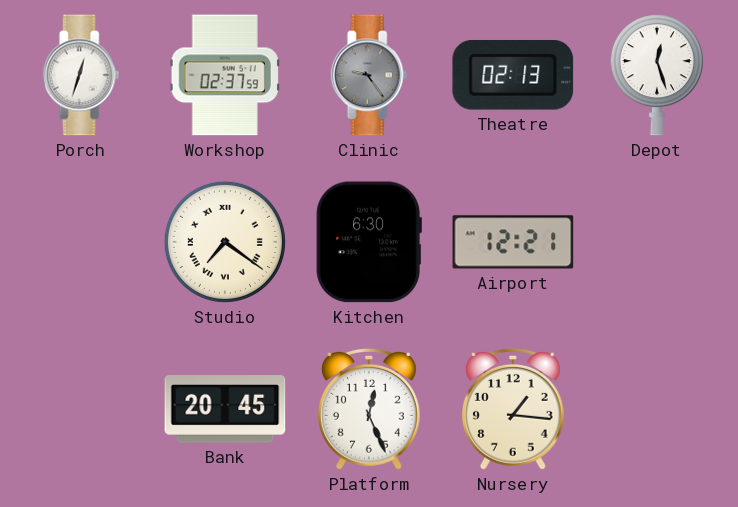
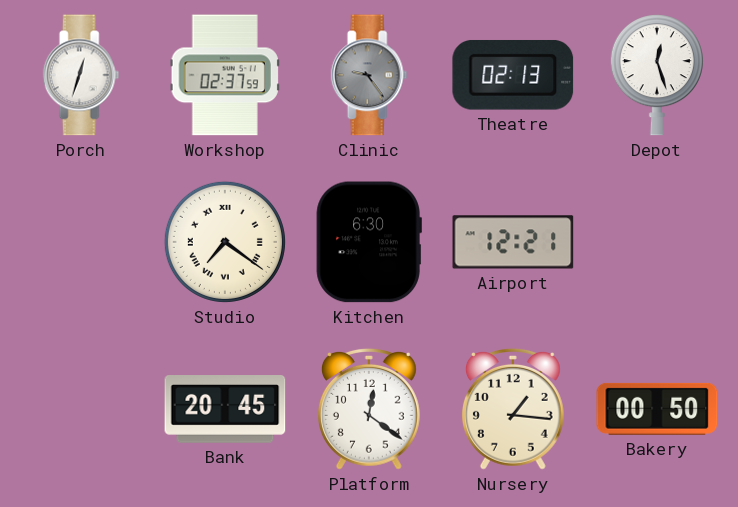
Platform: 12:26 -> 12:21
Bakery: none -> 00:50
